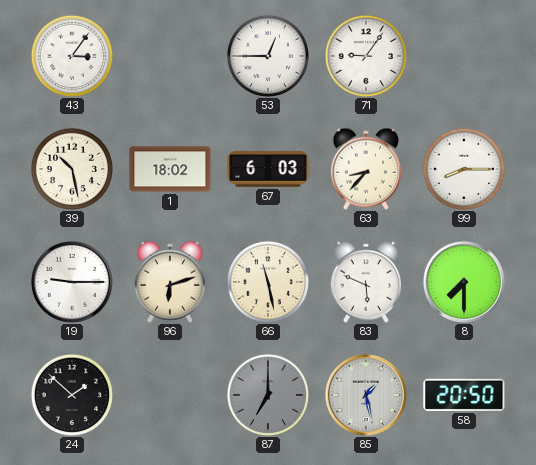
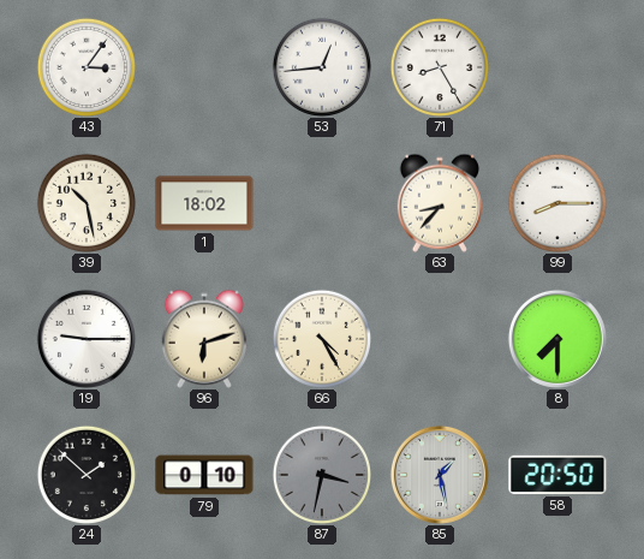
53: 12:45 -> 12:44
71: 9:06 -> 8:25
67: 6:03 -> none
66: 11:28 -> 4:25
83: 5:49 -> none
79: none -> 0:10
87: 7:00 -> 3:32
